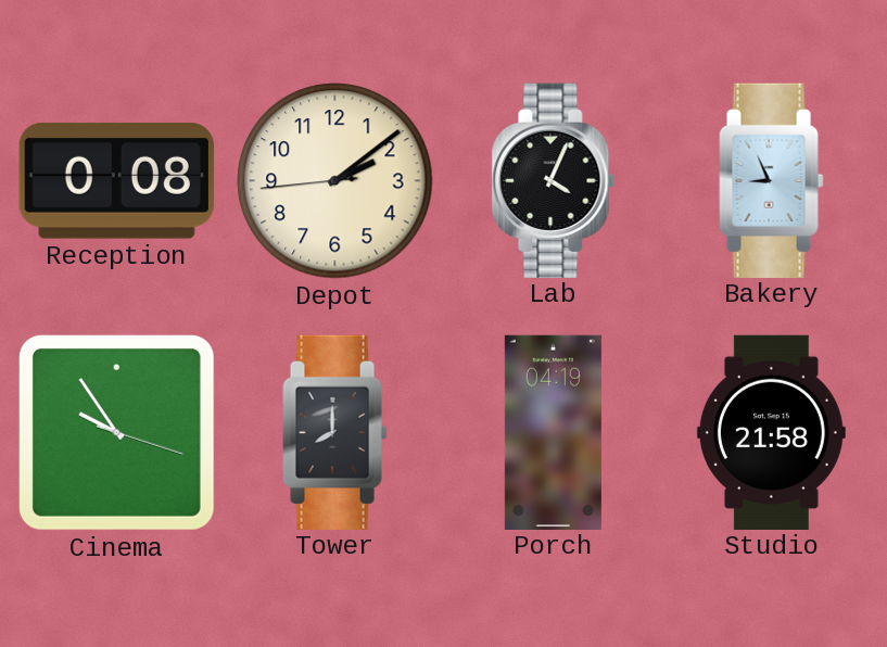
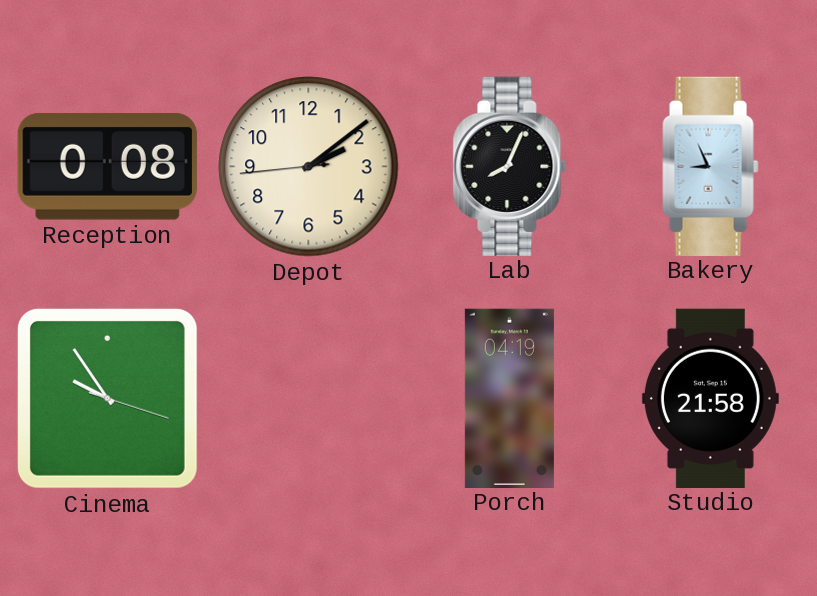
Lab: 4:04 -> 8:04
Tower: 8:00 -> none
